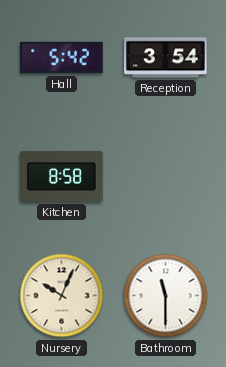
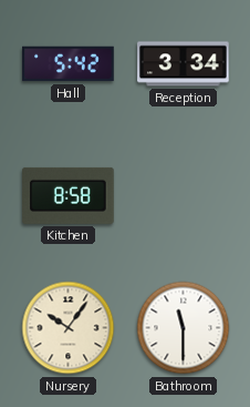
Reception: 3:54 -> 3:34
Nursery: 10:04 -> 10:06
